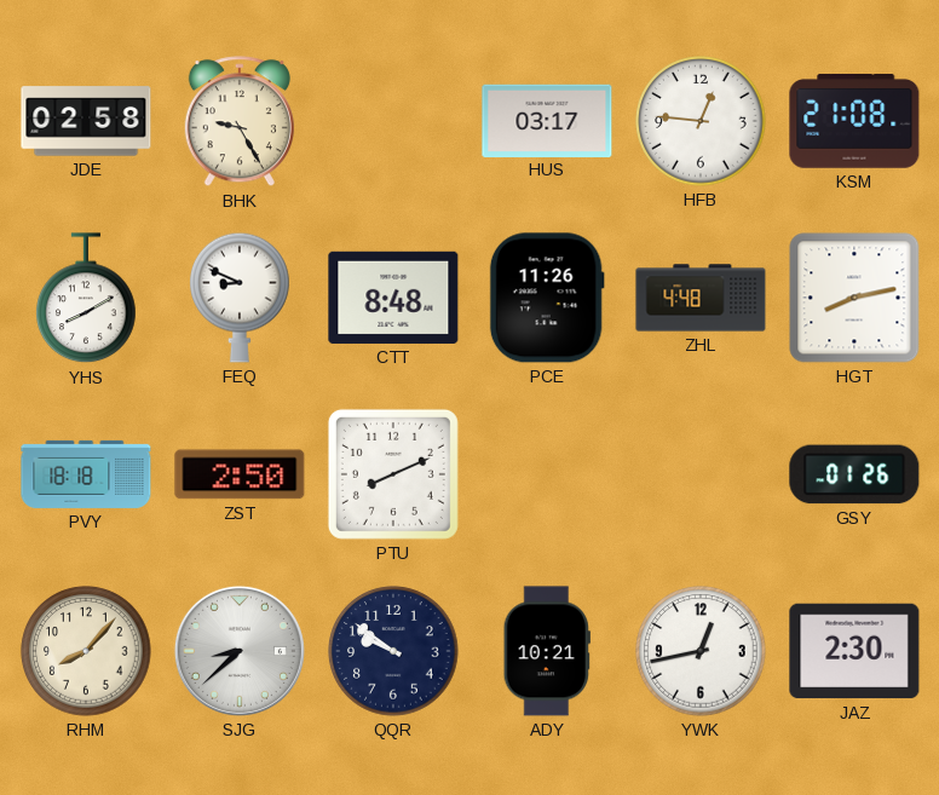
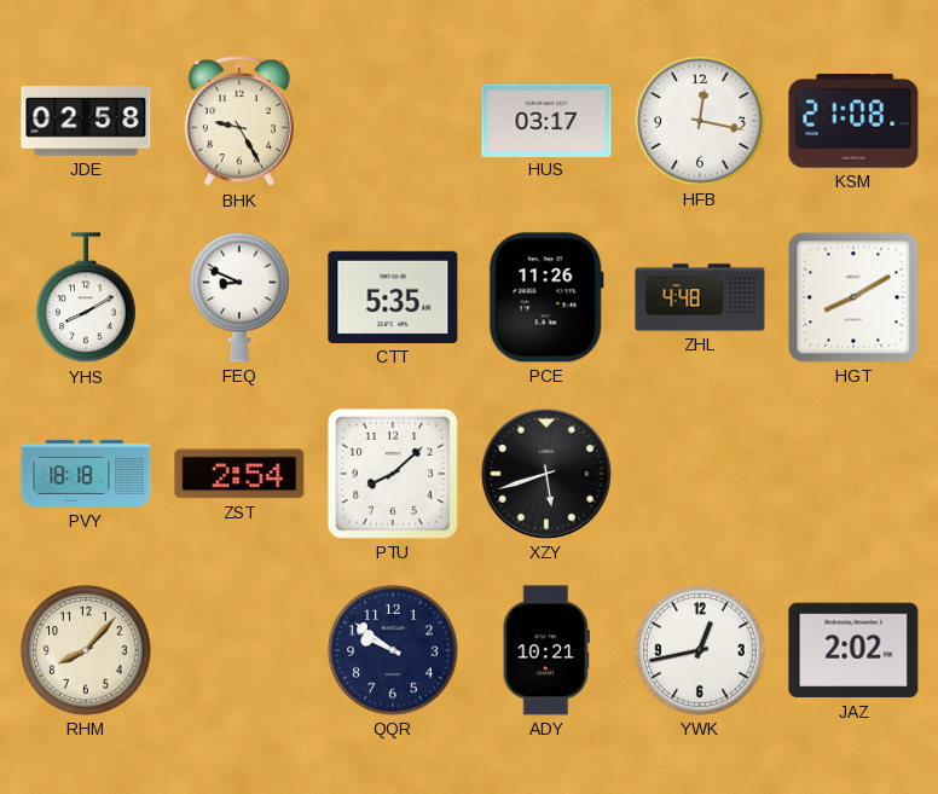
HFB: 12:46 -> 12:17
CTT: 8:48 -> 5:35
HGT: 8:13 -> 8:10
ZST: 2:50 -> 2:54
PTU: 8:11 -> 8:08
XZY: none -> 5:42
GSY: 01:26 -> none
SJG: 8:38 -> none
JAZ: 2:30 -> 2:02
